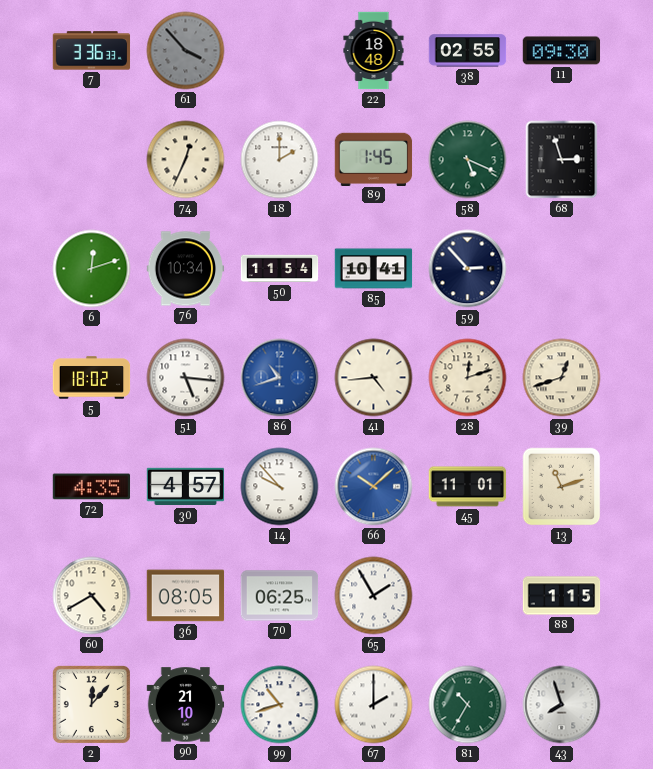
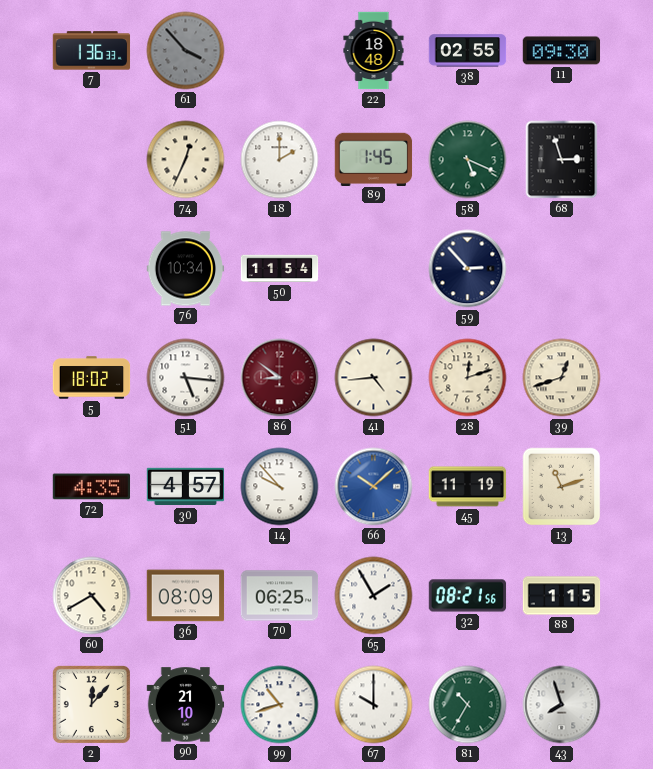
7: 3:36 -> 1:36
6: 12:12 -> none
85: 10:41 -> none
86: 10:42 -> 8:51
86 dial: blue -> burgundy
45: 11:01 -> 11:19
36: 08:05 -> 08:09
32: none -> 08:21
67: 2:00 -> 10:00
